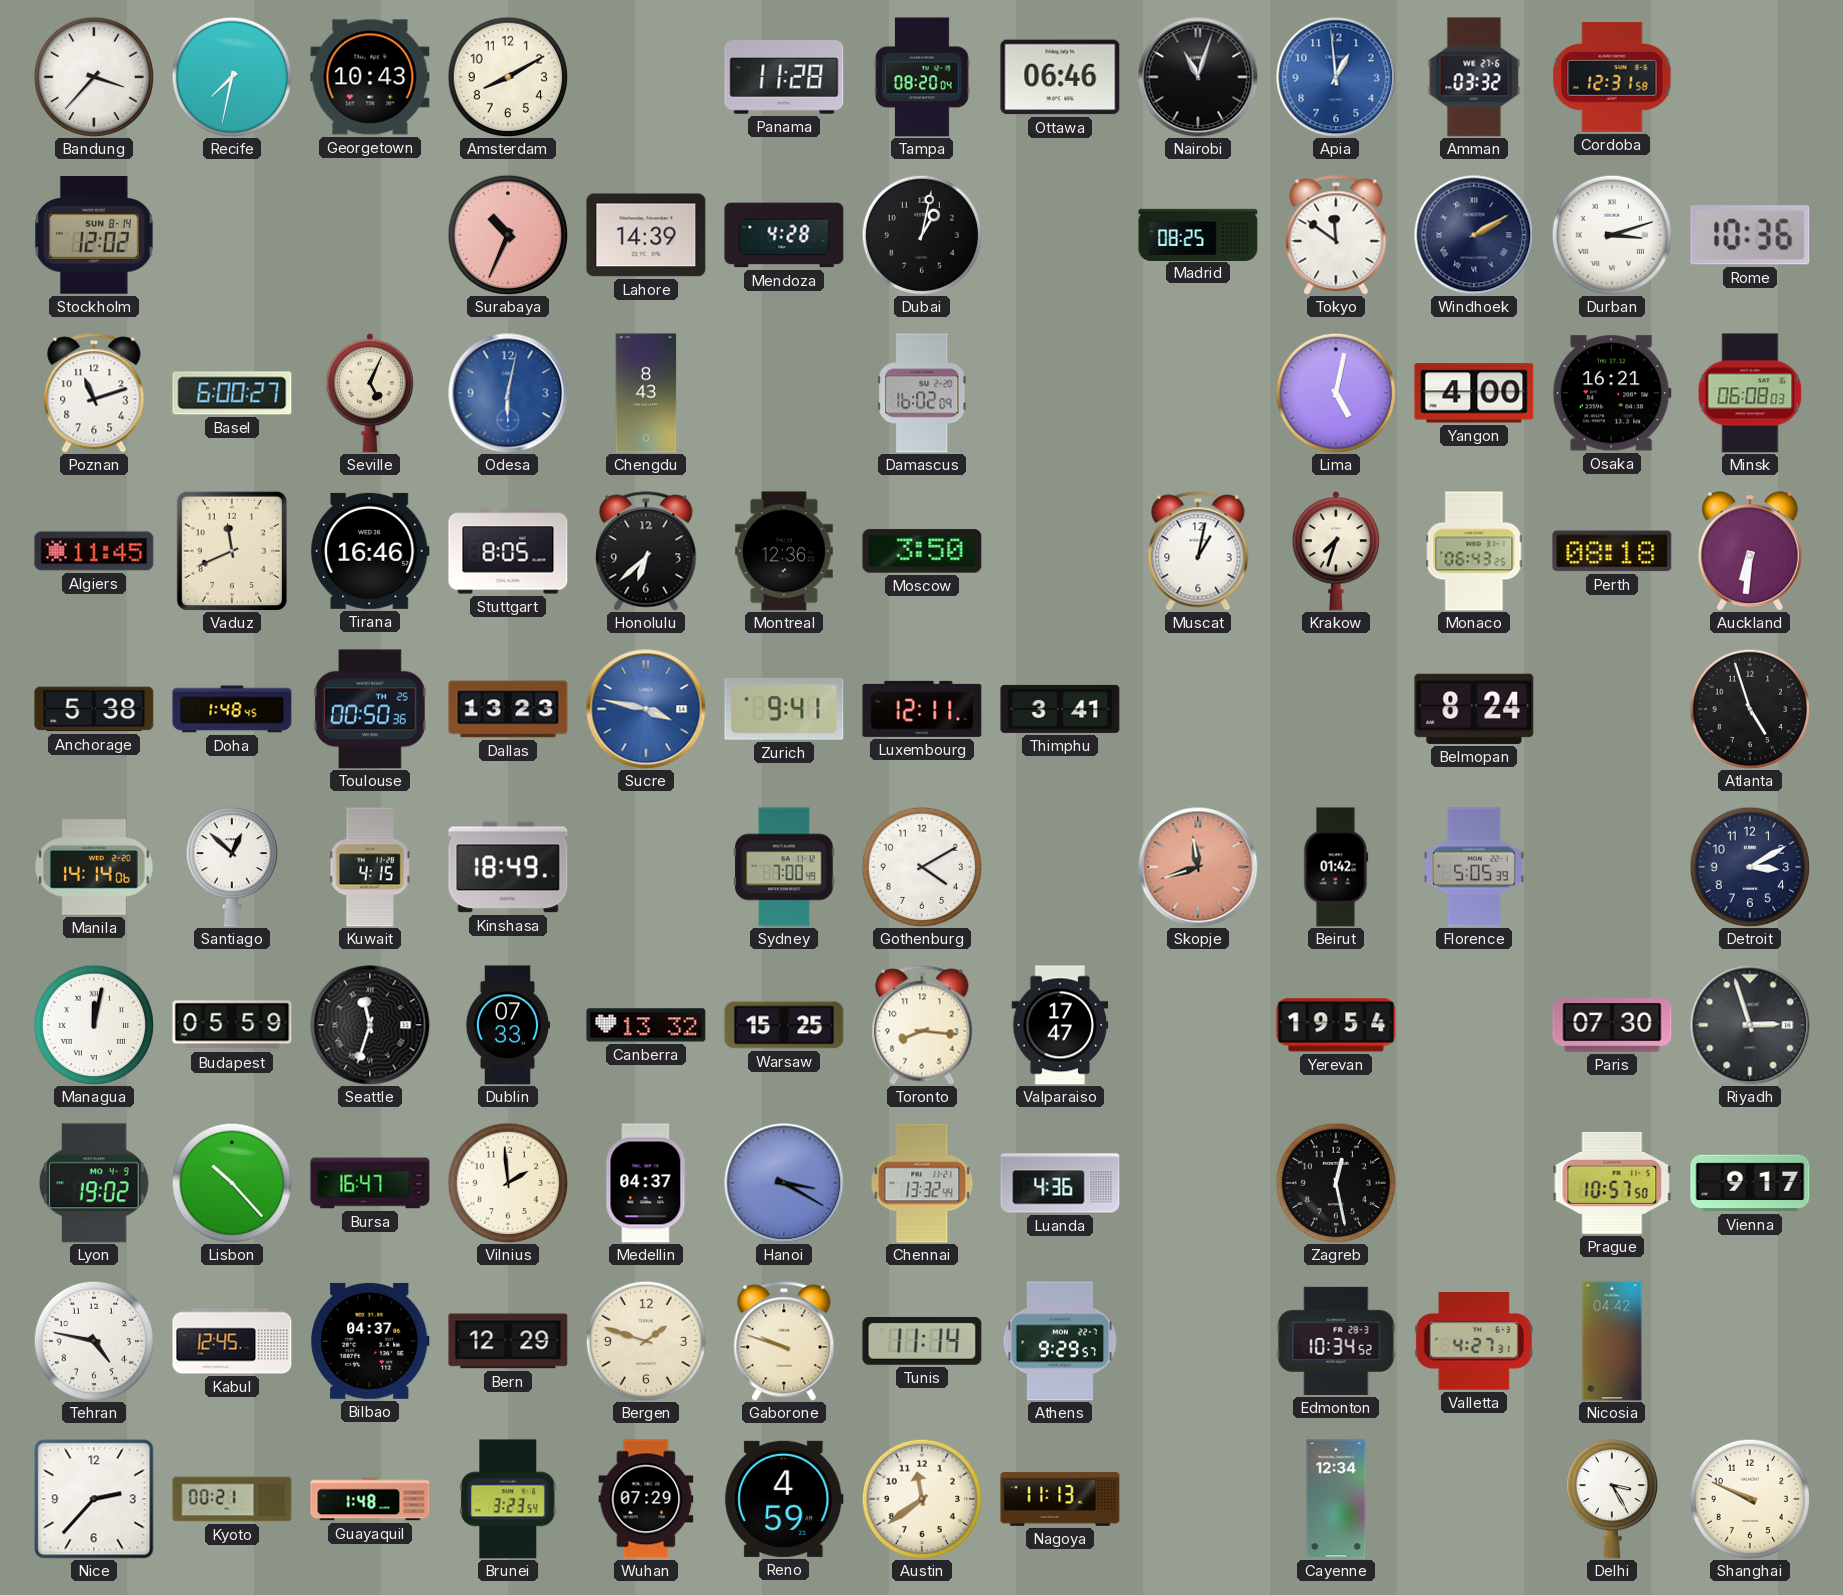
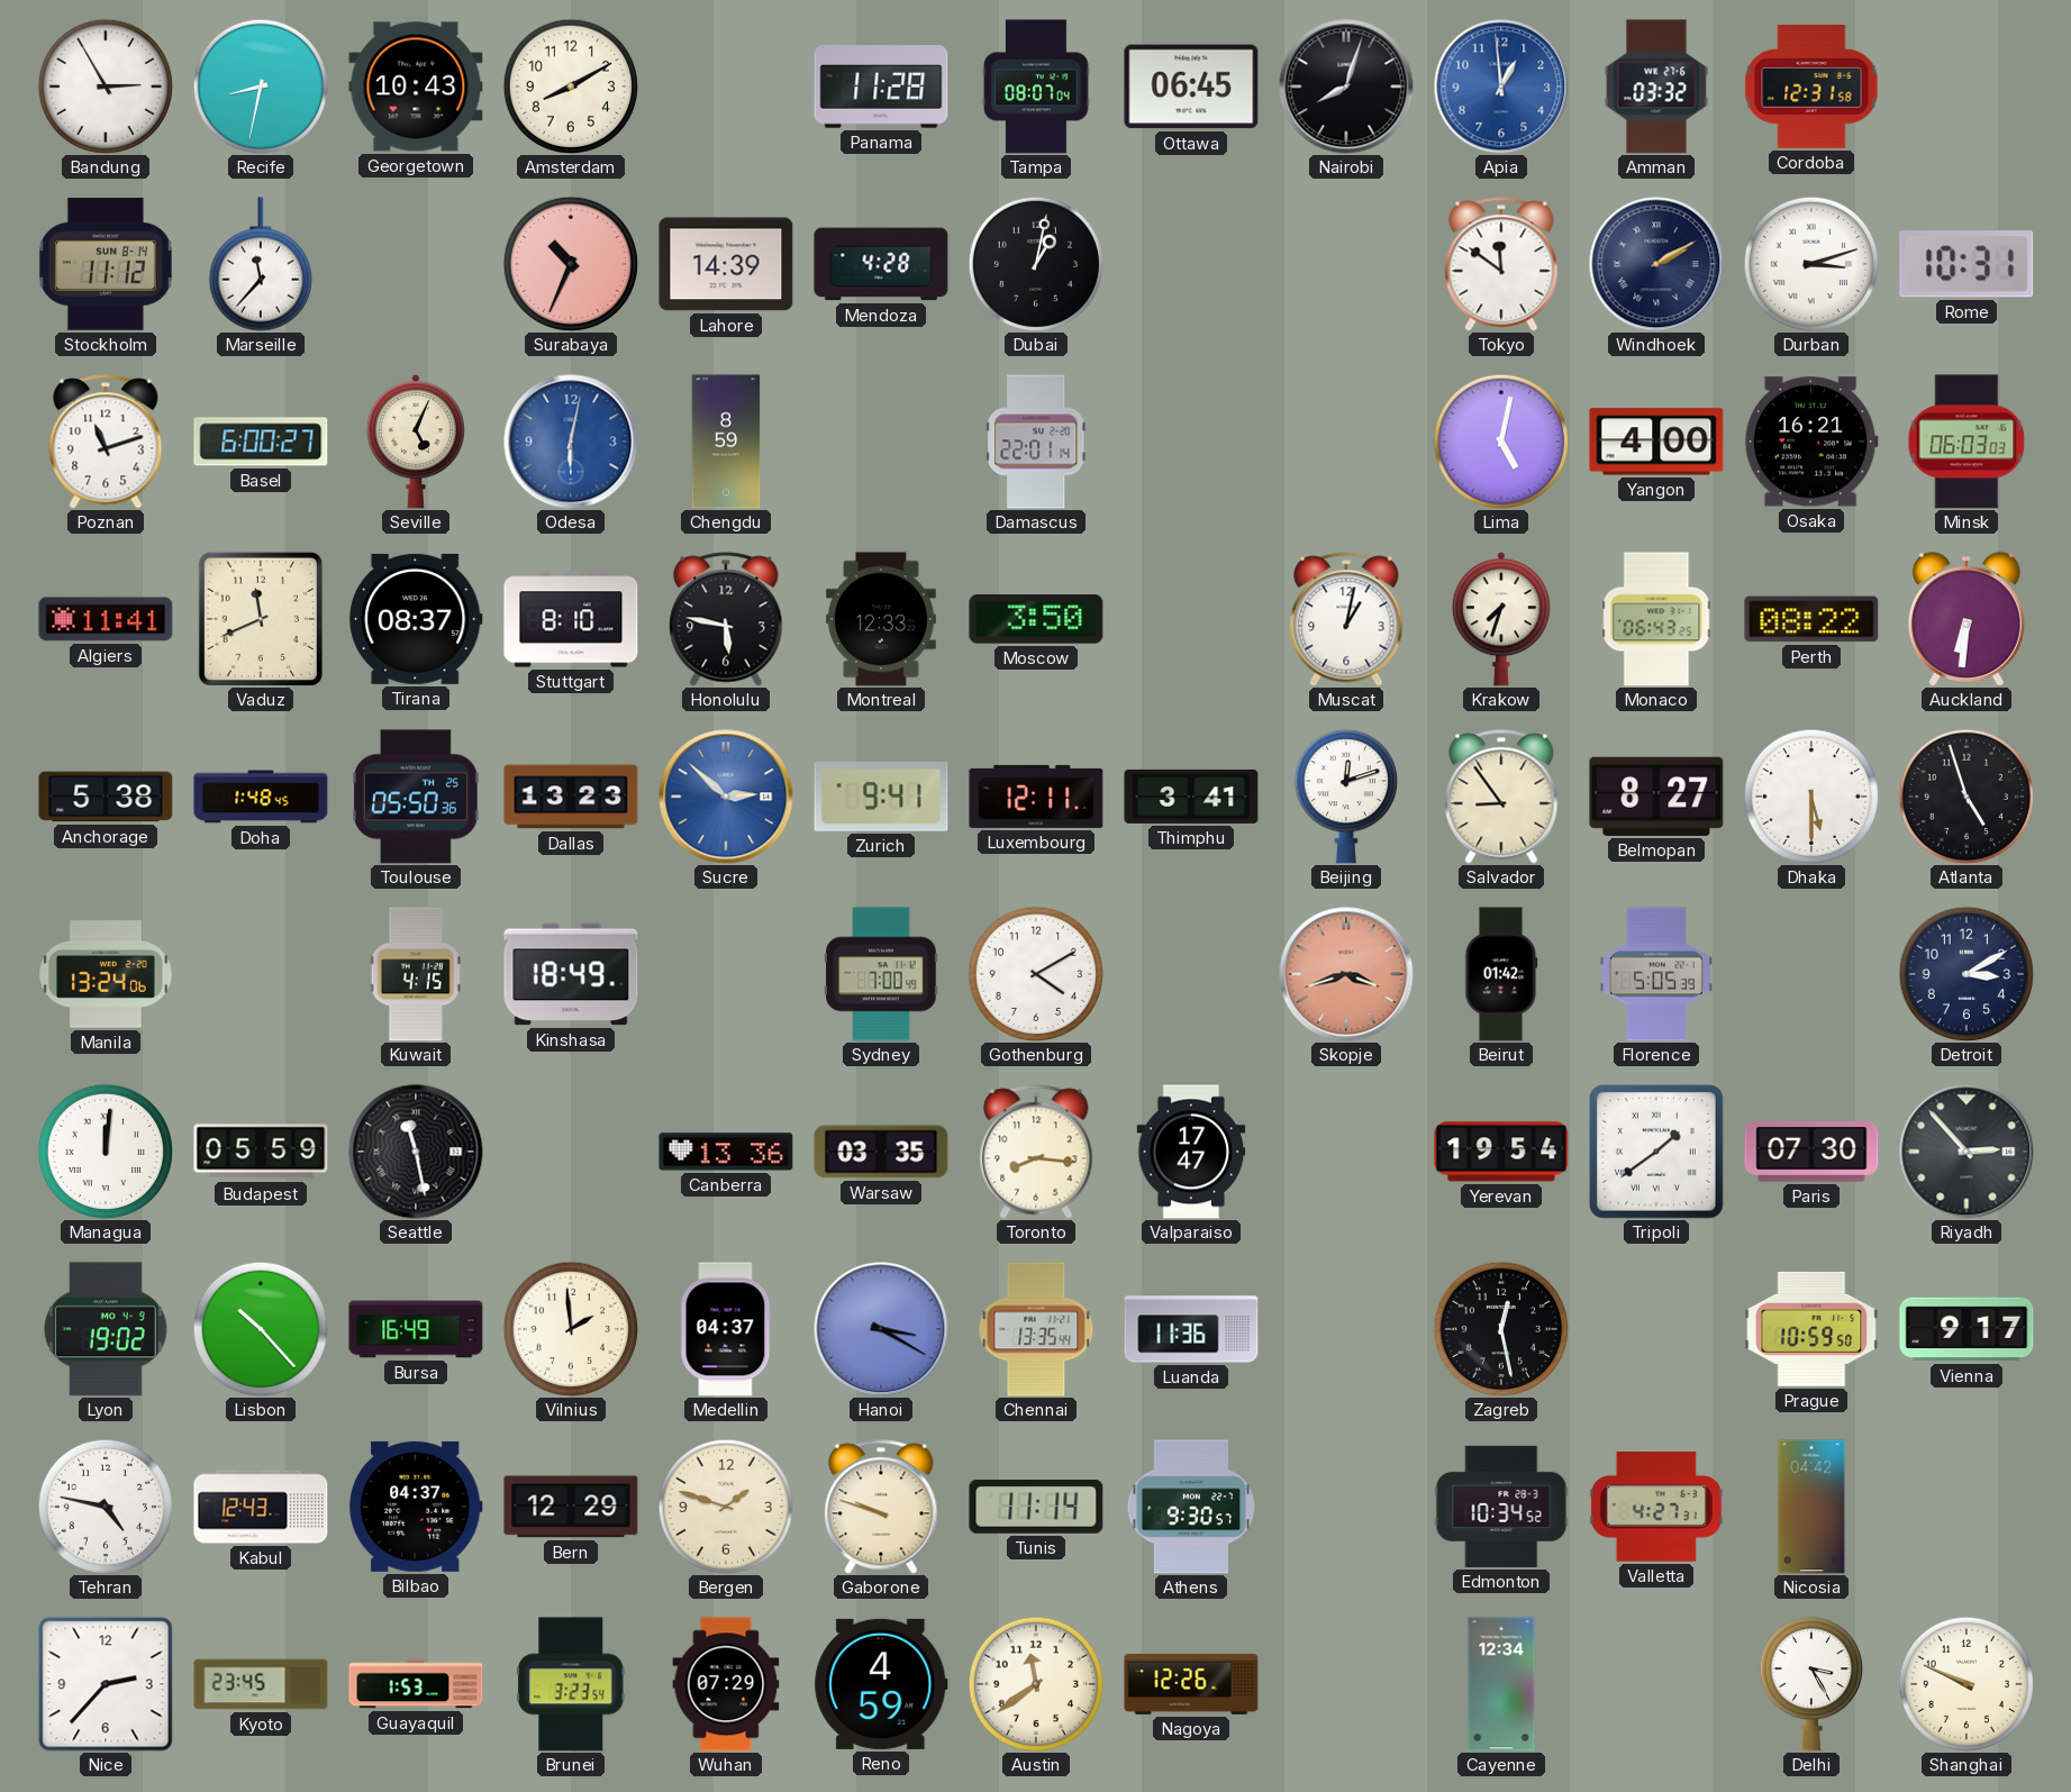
Bandung: 3:37 -> 2:55
Recife: 7:32 -> 8:32
Tampa: 08:20 -> 08:07
Ottawa: 06:46 -> 06:45
Nairobi: 11:03 -> 8:03
Stockholm: 12:02 -> 11:12
Marseille: none -> 11:37
Madrid: 08:25 -> none
Rome: 10:36 -> 10:31
Chengdu: 8:43 -> 8:59
Damascus: 16:02 -> 22:01
Minsk: 06:08 -> 06:03
Algiers: 11:45 -> 11:41
Tirana: 16:46 -> 08:37
Stuttgart: 8:05 -> 8:10
Honolulu: 6:38 -> 5:47
Montreal: 12:36 -> 12:33
Perth: 08:18 -> 08:22
Toulouse: 00:50 -> 05:50
Sucre: 3:47 -> 2:52
Beijing: none -> 12:12
Salvador: none -> 8:54
Belmopan: 8:24 -> 8:27
Dhaka: none -> 5:30
Manila: 14:14 -> 13:24
Santiago: 12:52 -> none
Skopje: 11:42 -> 3:42
Managua: 12:02 -> 12:01
Seattle: 11:33 -> 11:28
Dublin: 07:33 -> none
Canberra: 13:32 -> 13:36
Warsaw: 15:25 -> 03:35
Tripoli: none -> 1:39
Riyadh: 2:57 -> 2:53
Bursa: 16:47 -> 16:49
Chennai: 13:32 -> 13:35
Luanda: 4:36 -> 11:36
Prague: 10:57 -> 10:59
Kabul: 12:45 -> 12:43
Athens: 9:29 -> 9:30
Kyoto: 00:21 -> 23:45
Guayaquil: 1:48 -> 1:53
Nagoya: 11:13 -> 12:26
